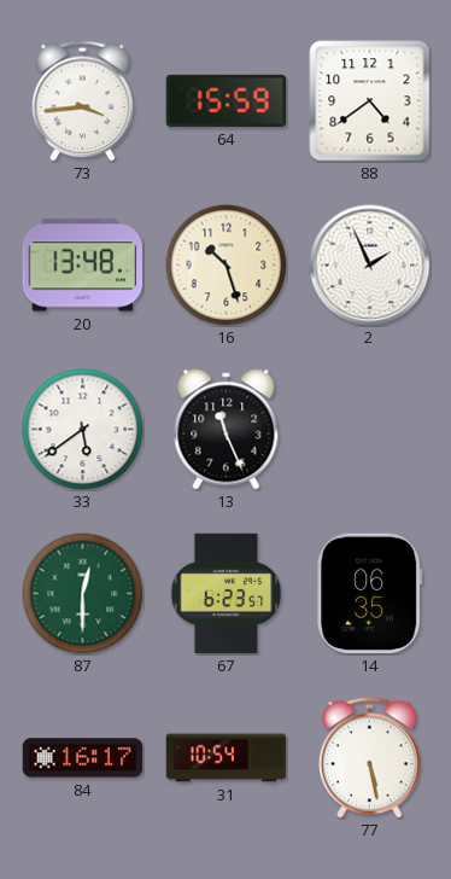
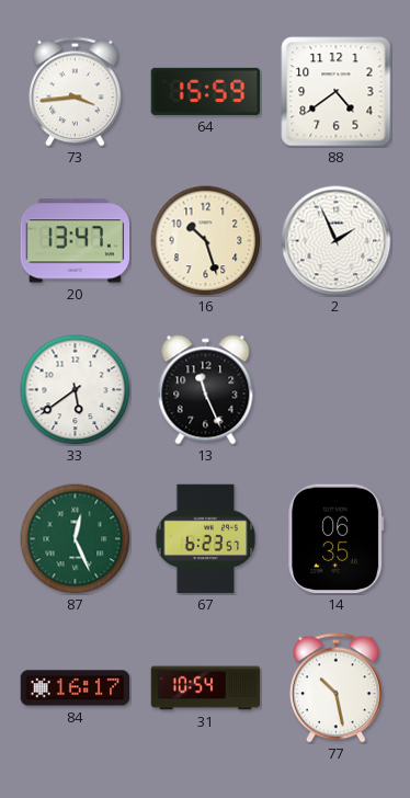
20: 13:48 -> 13:47
87: 12:30 -> 12:26
77: 5:28 -> 10:28
